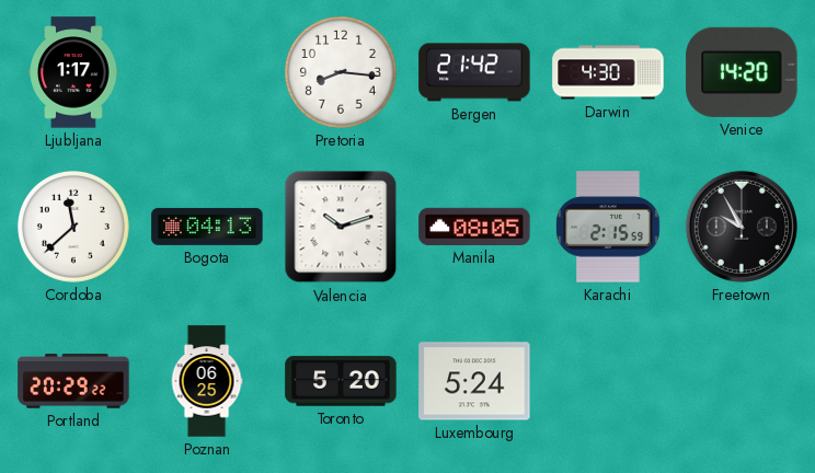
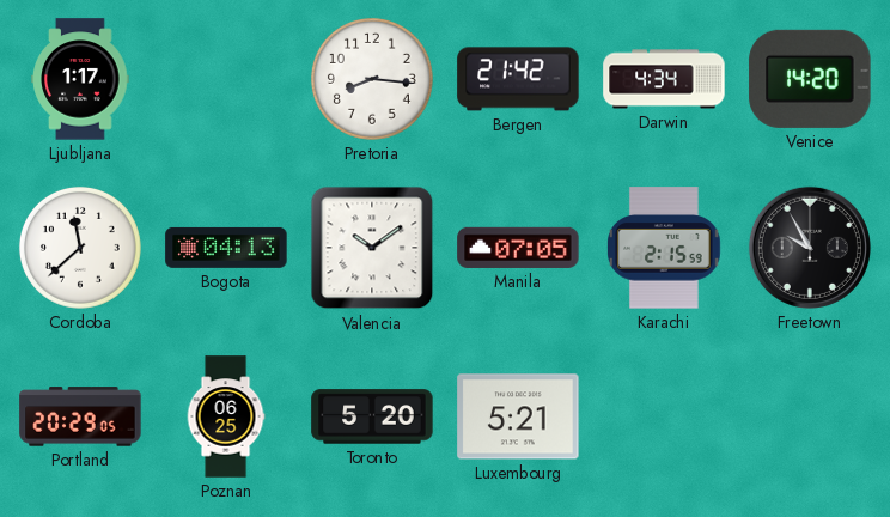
Darwin: 4:30 -> 4:34
Valencia: 10:12 -> 10:09
Manila: 08:05 -> 07:05
Portland: 20:29:22 -> 20:29:05
Luxembourg: 5:24 -> 5:21
